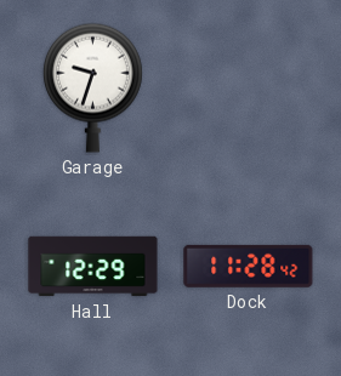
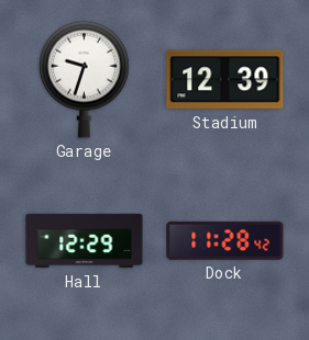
Stadium: none -> 12:39
